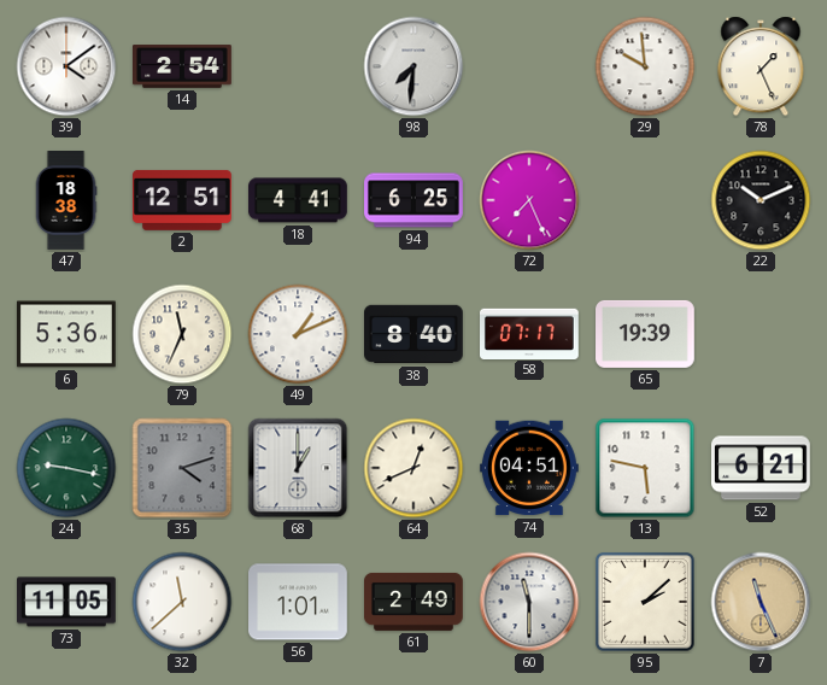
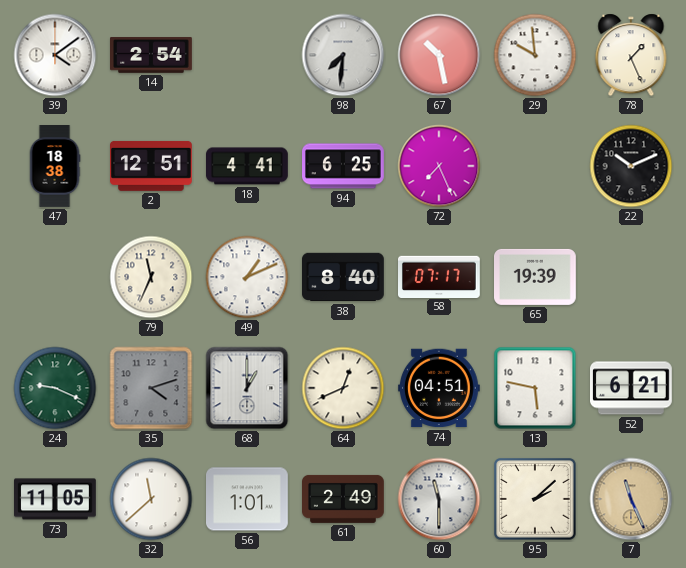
67: none -> 10:28
6: 5:36 -> none
24: 9:17 -> 9:19
